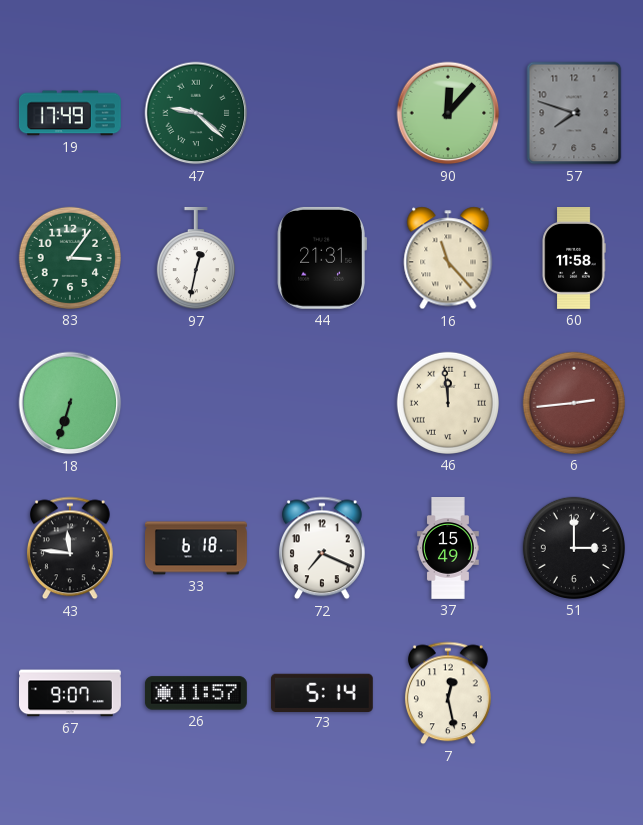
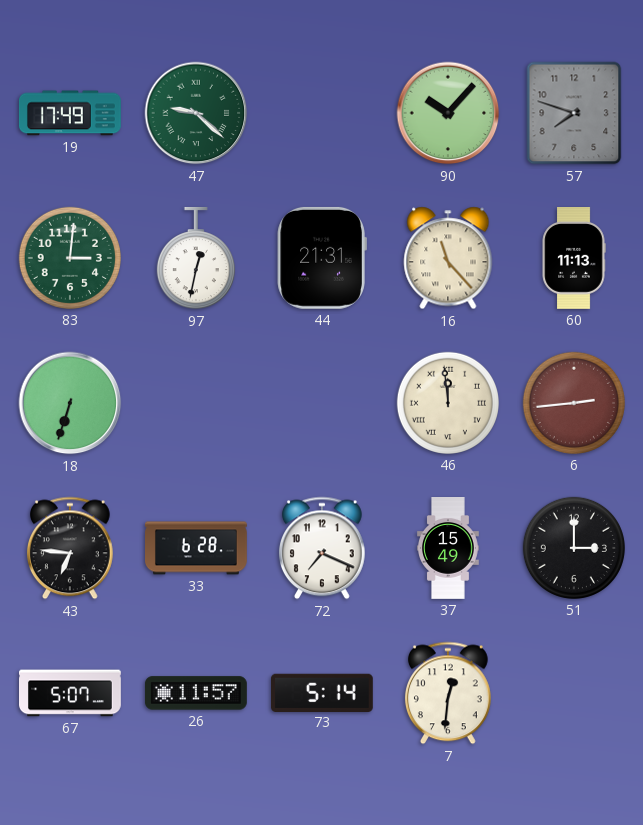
90: 12:07 -> 10:07
83: 3:06 -> 3:01
60: 11:58 -> 11:13
43: 11:46 -> 6:46
33: 6:18 -> 6:28
67: 9:07 -> 5:07
7: 12:28 -> 12:31
